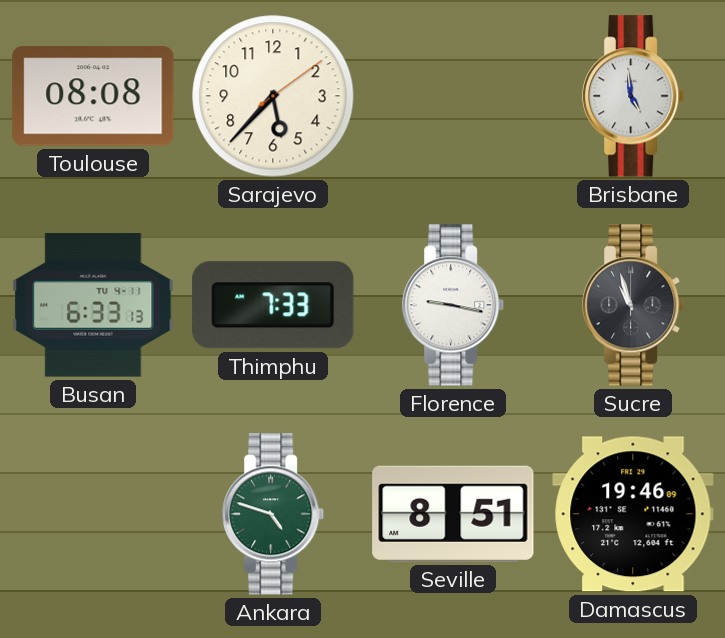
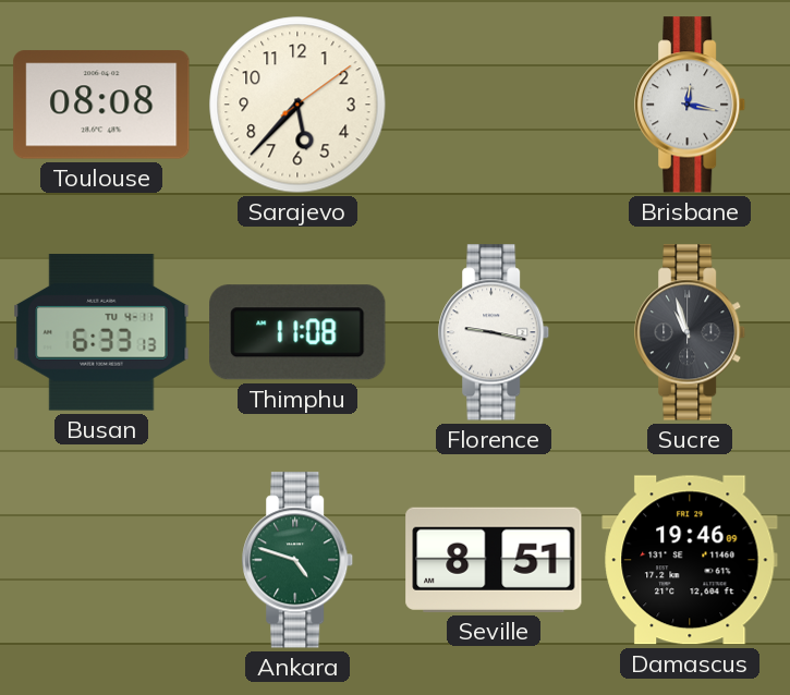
Brisbane: 4:59 -> 12:17
Thimphu: 7:33 -> 11:08
